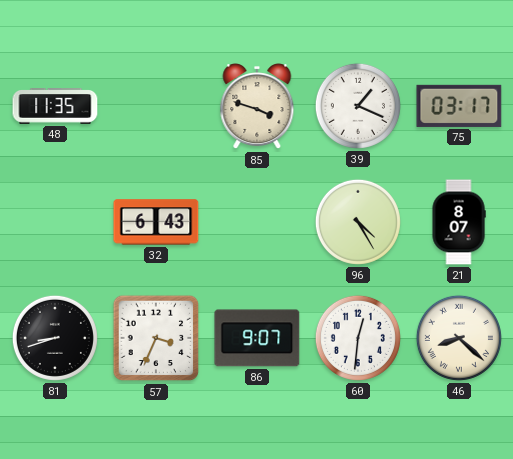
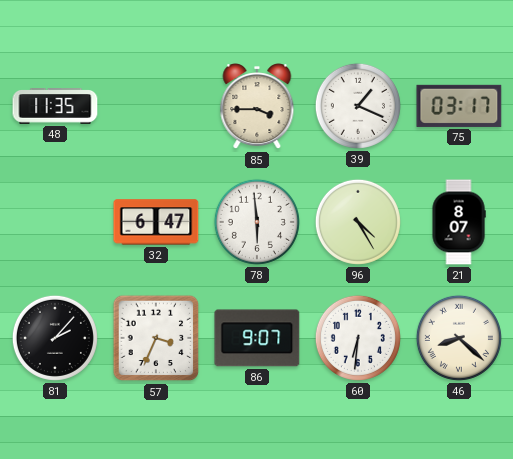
85: 3:48 -> 3:45
32: 6:43 -> 6:47
78: none -> 5:59
81: 8:42 -> 2:07
60: 12:31 -> 6:31
